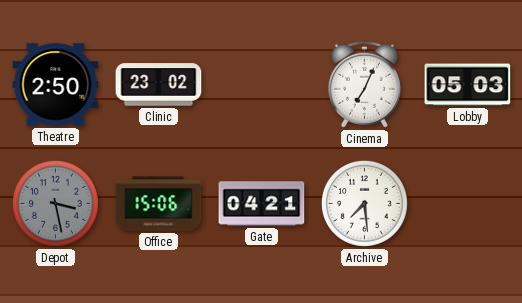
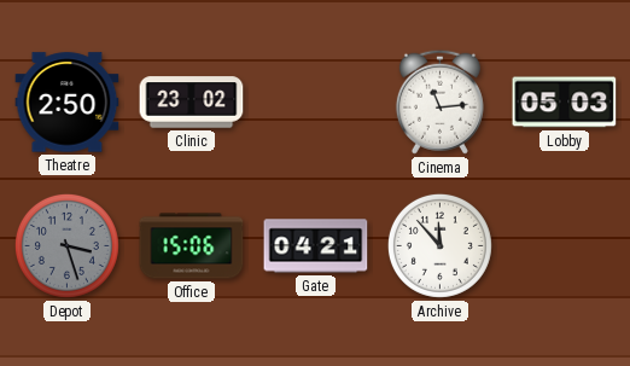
Cinema: 7:04 -> 11:14
Depot: 3:28 -> 3:27
Archive: 7:29 -> 11:53
